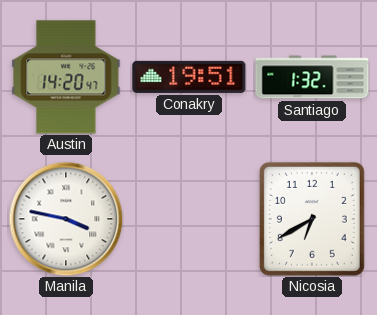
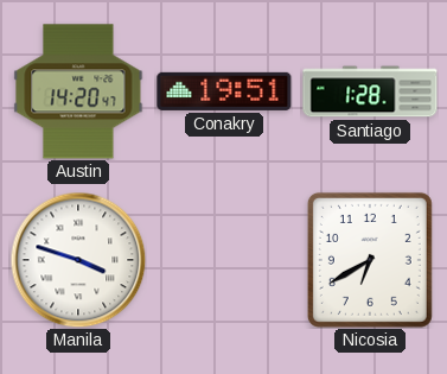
Santiago: 1:32 -> 1:28
Manila: 3:47 -> 3:48
